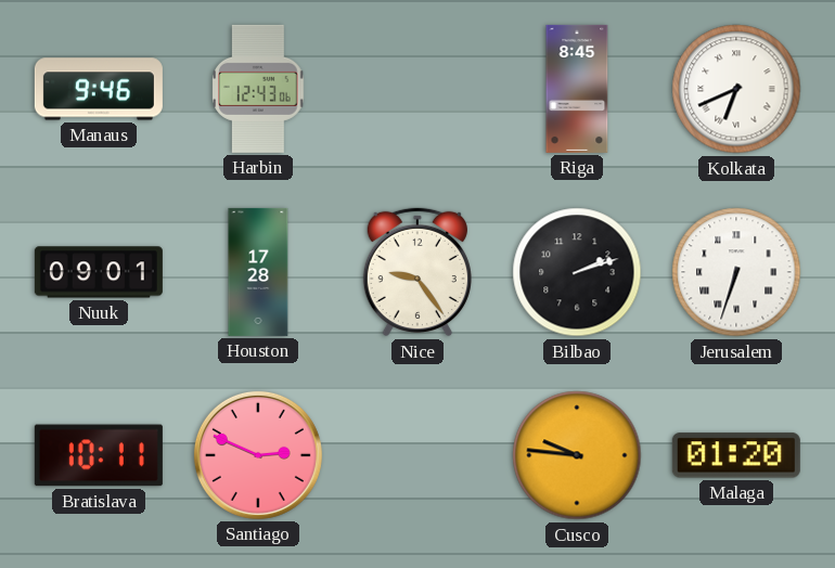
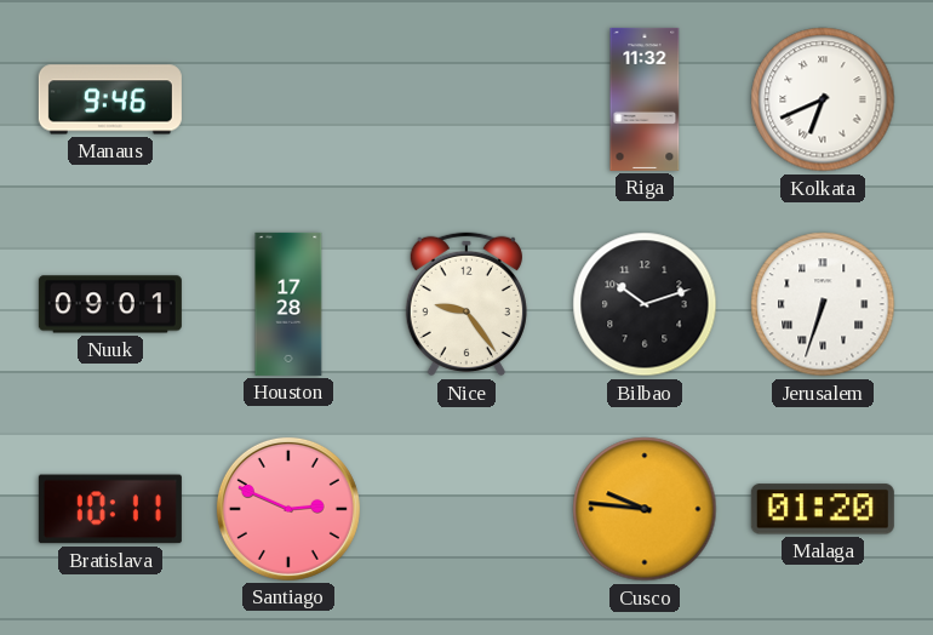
Harbin: 12:43 -> none
Riga: 8:45 -> 11:32
Bilbao: 2:12 -> 10:12
